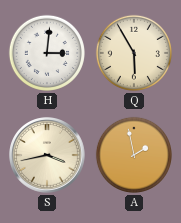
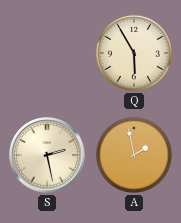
H: 3:01 -> none
S: 3:43 -> 2:28
